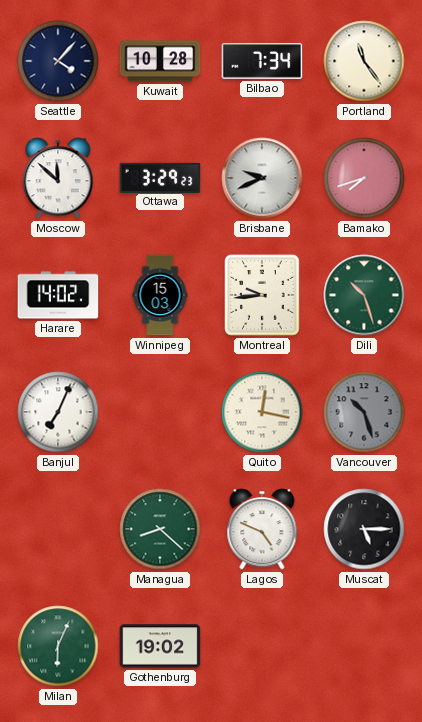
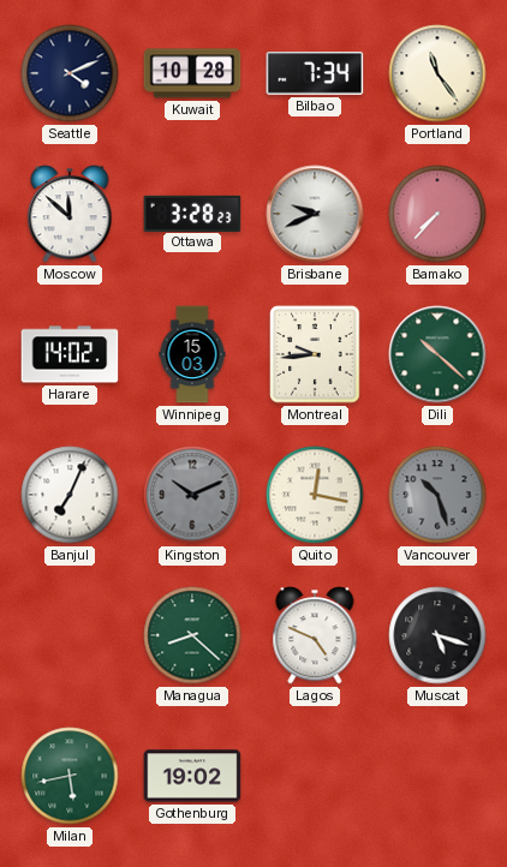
Seattle: 4:07 -> 4:11
Ottawa: 3:29 -> 3:28
Bamako: 7:42 -> 7:37
Dili: 10:27 -> 10:22
Kingston: none -> 10:11
Muscat: 5:15 -> 5:18
Milan: 6:04 -> 5:43
